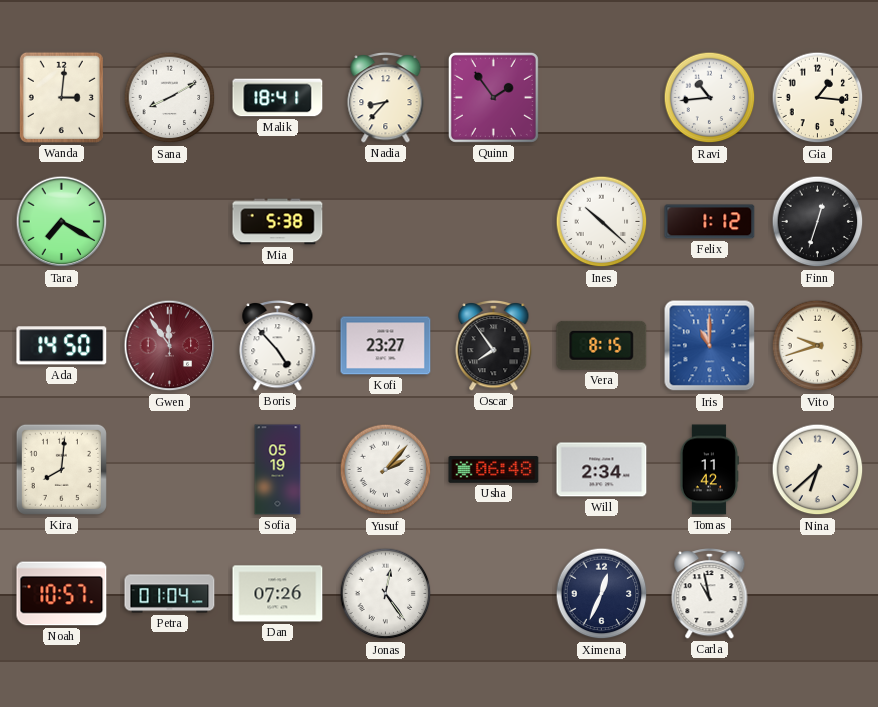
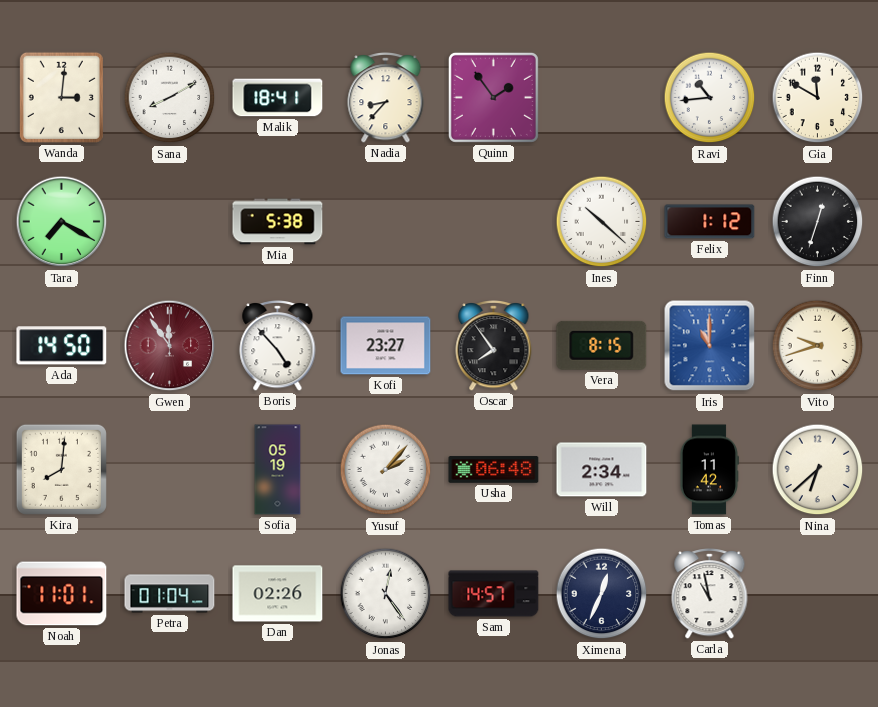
Gia: 1:16 -> 11:50
Noah: 10:57 -> 11:01
Dan: 07:26 -> 02:26
Sam: none -> 14:57
